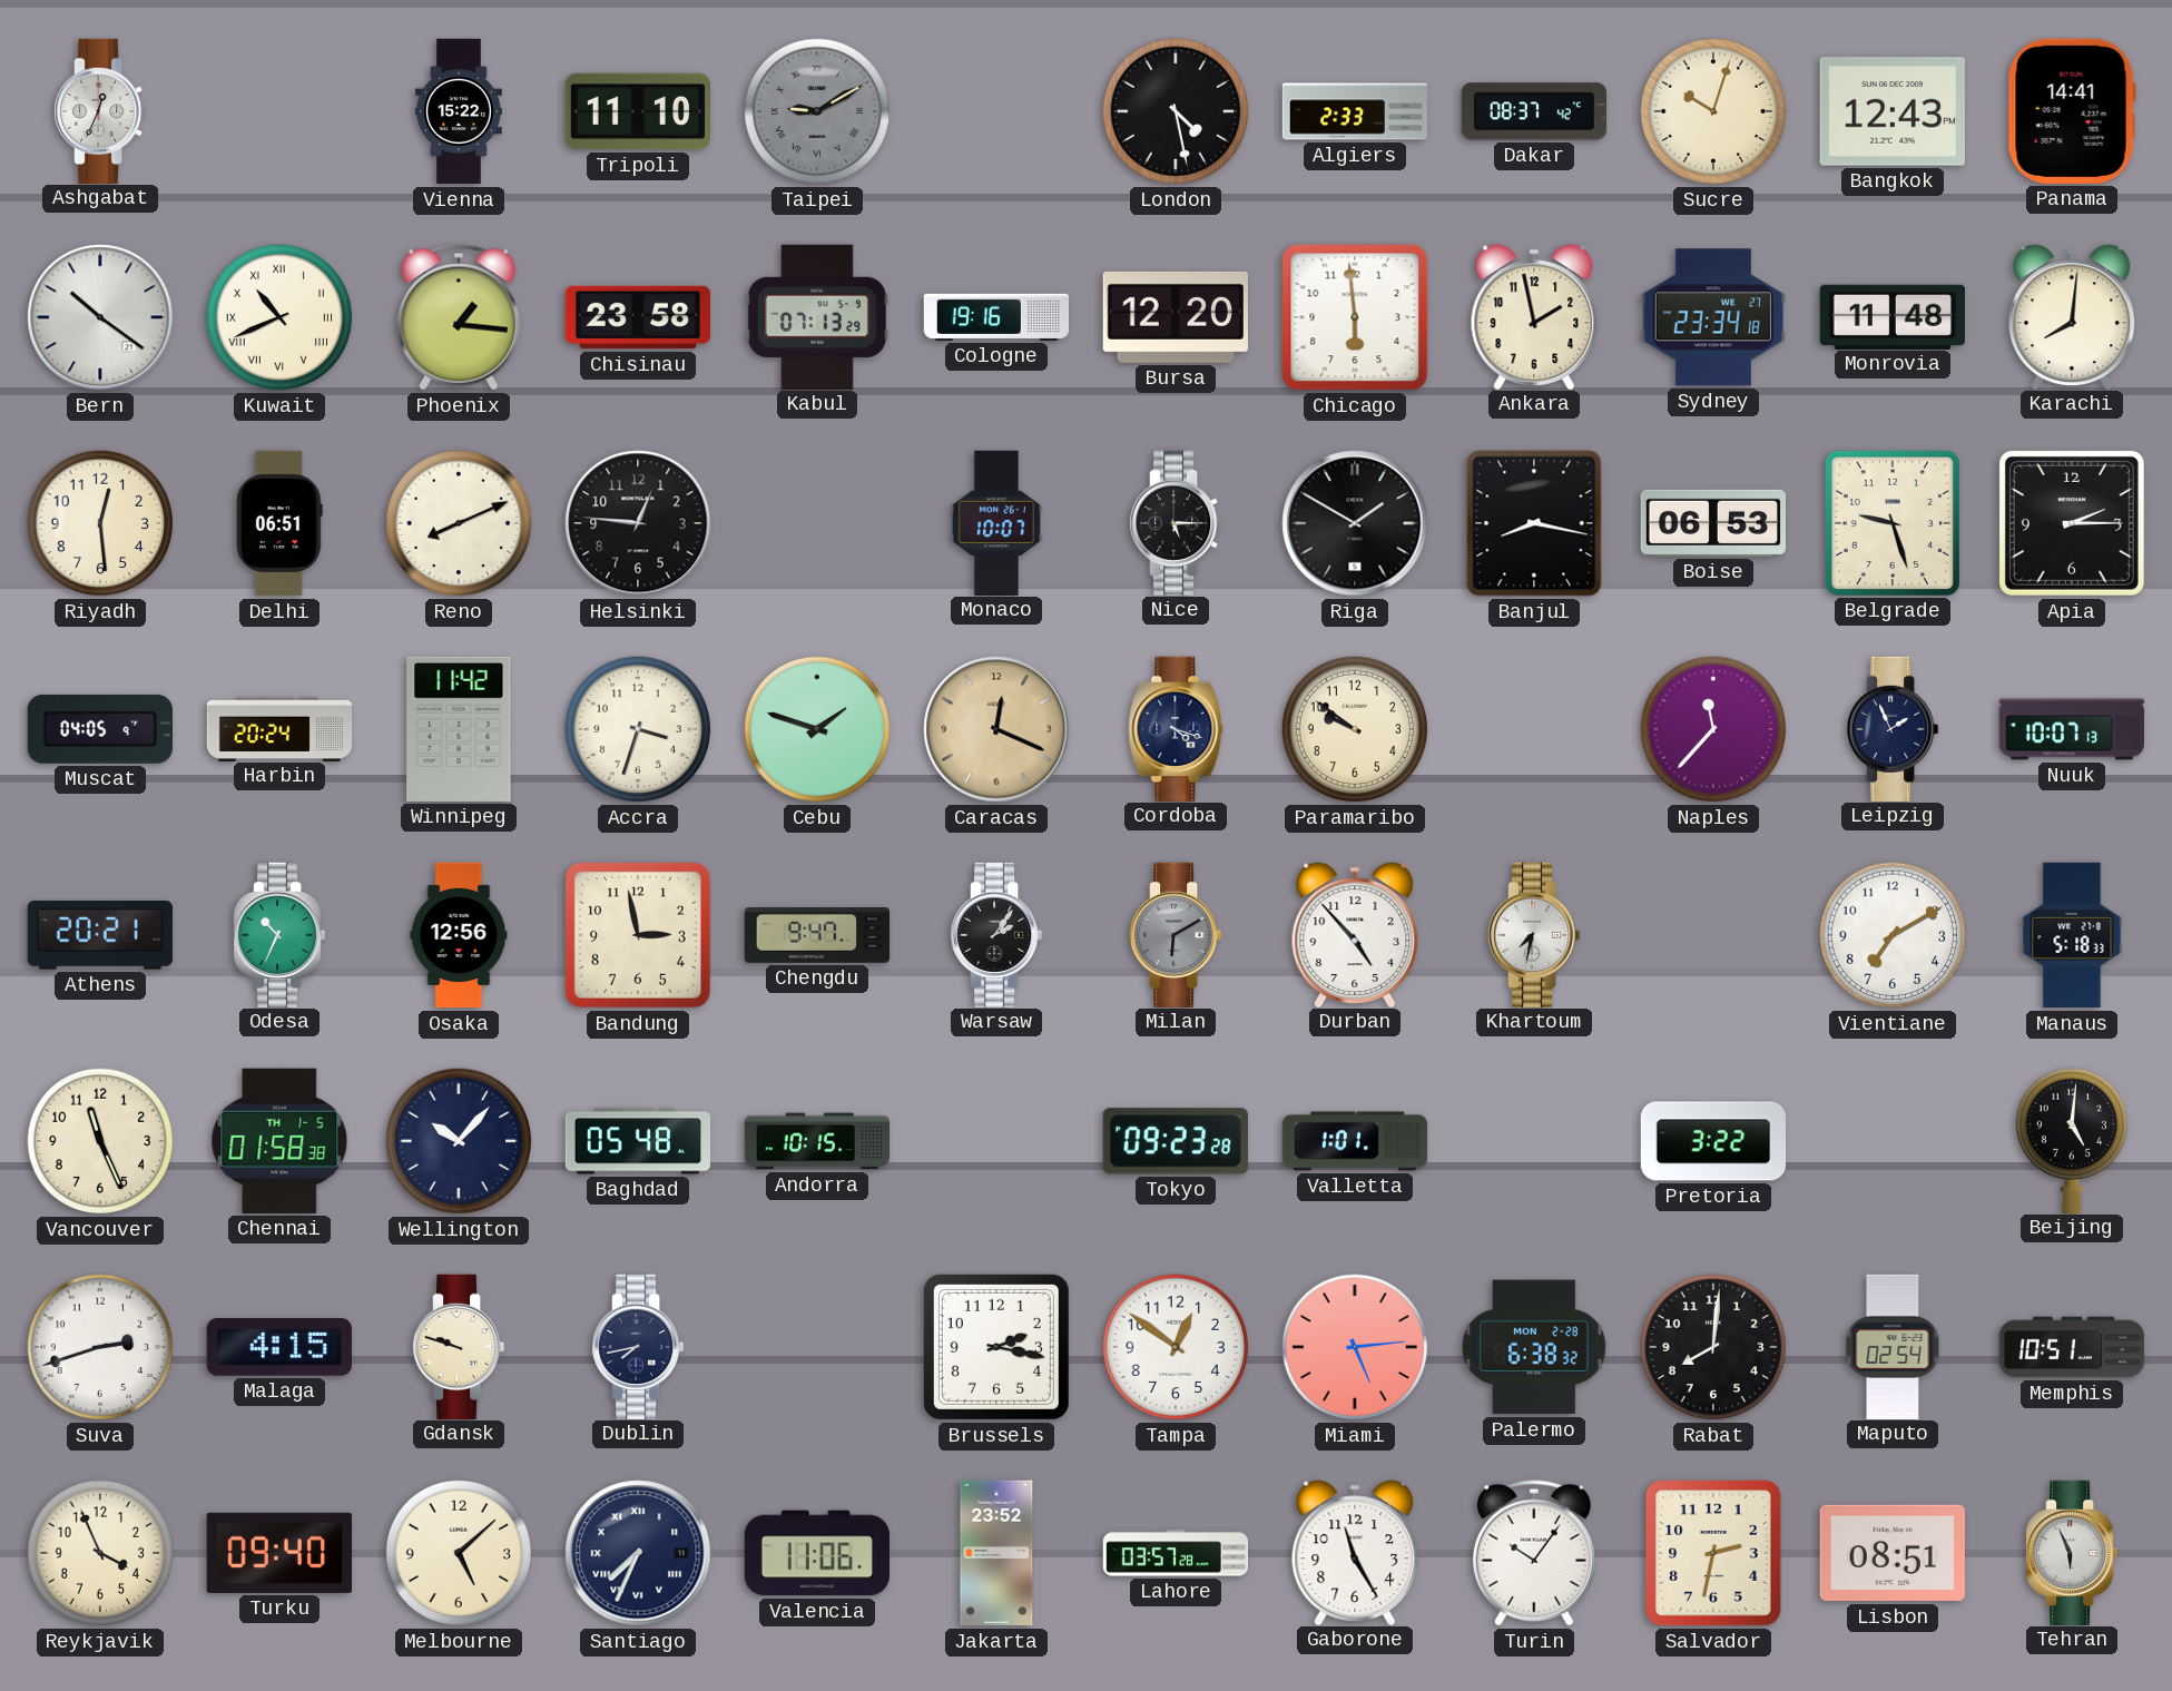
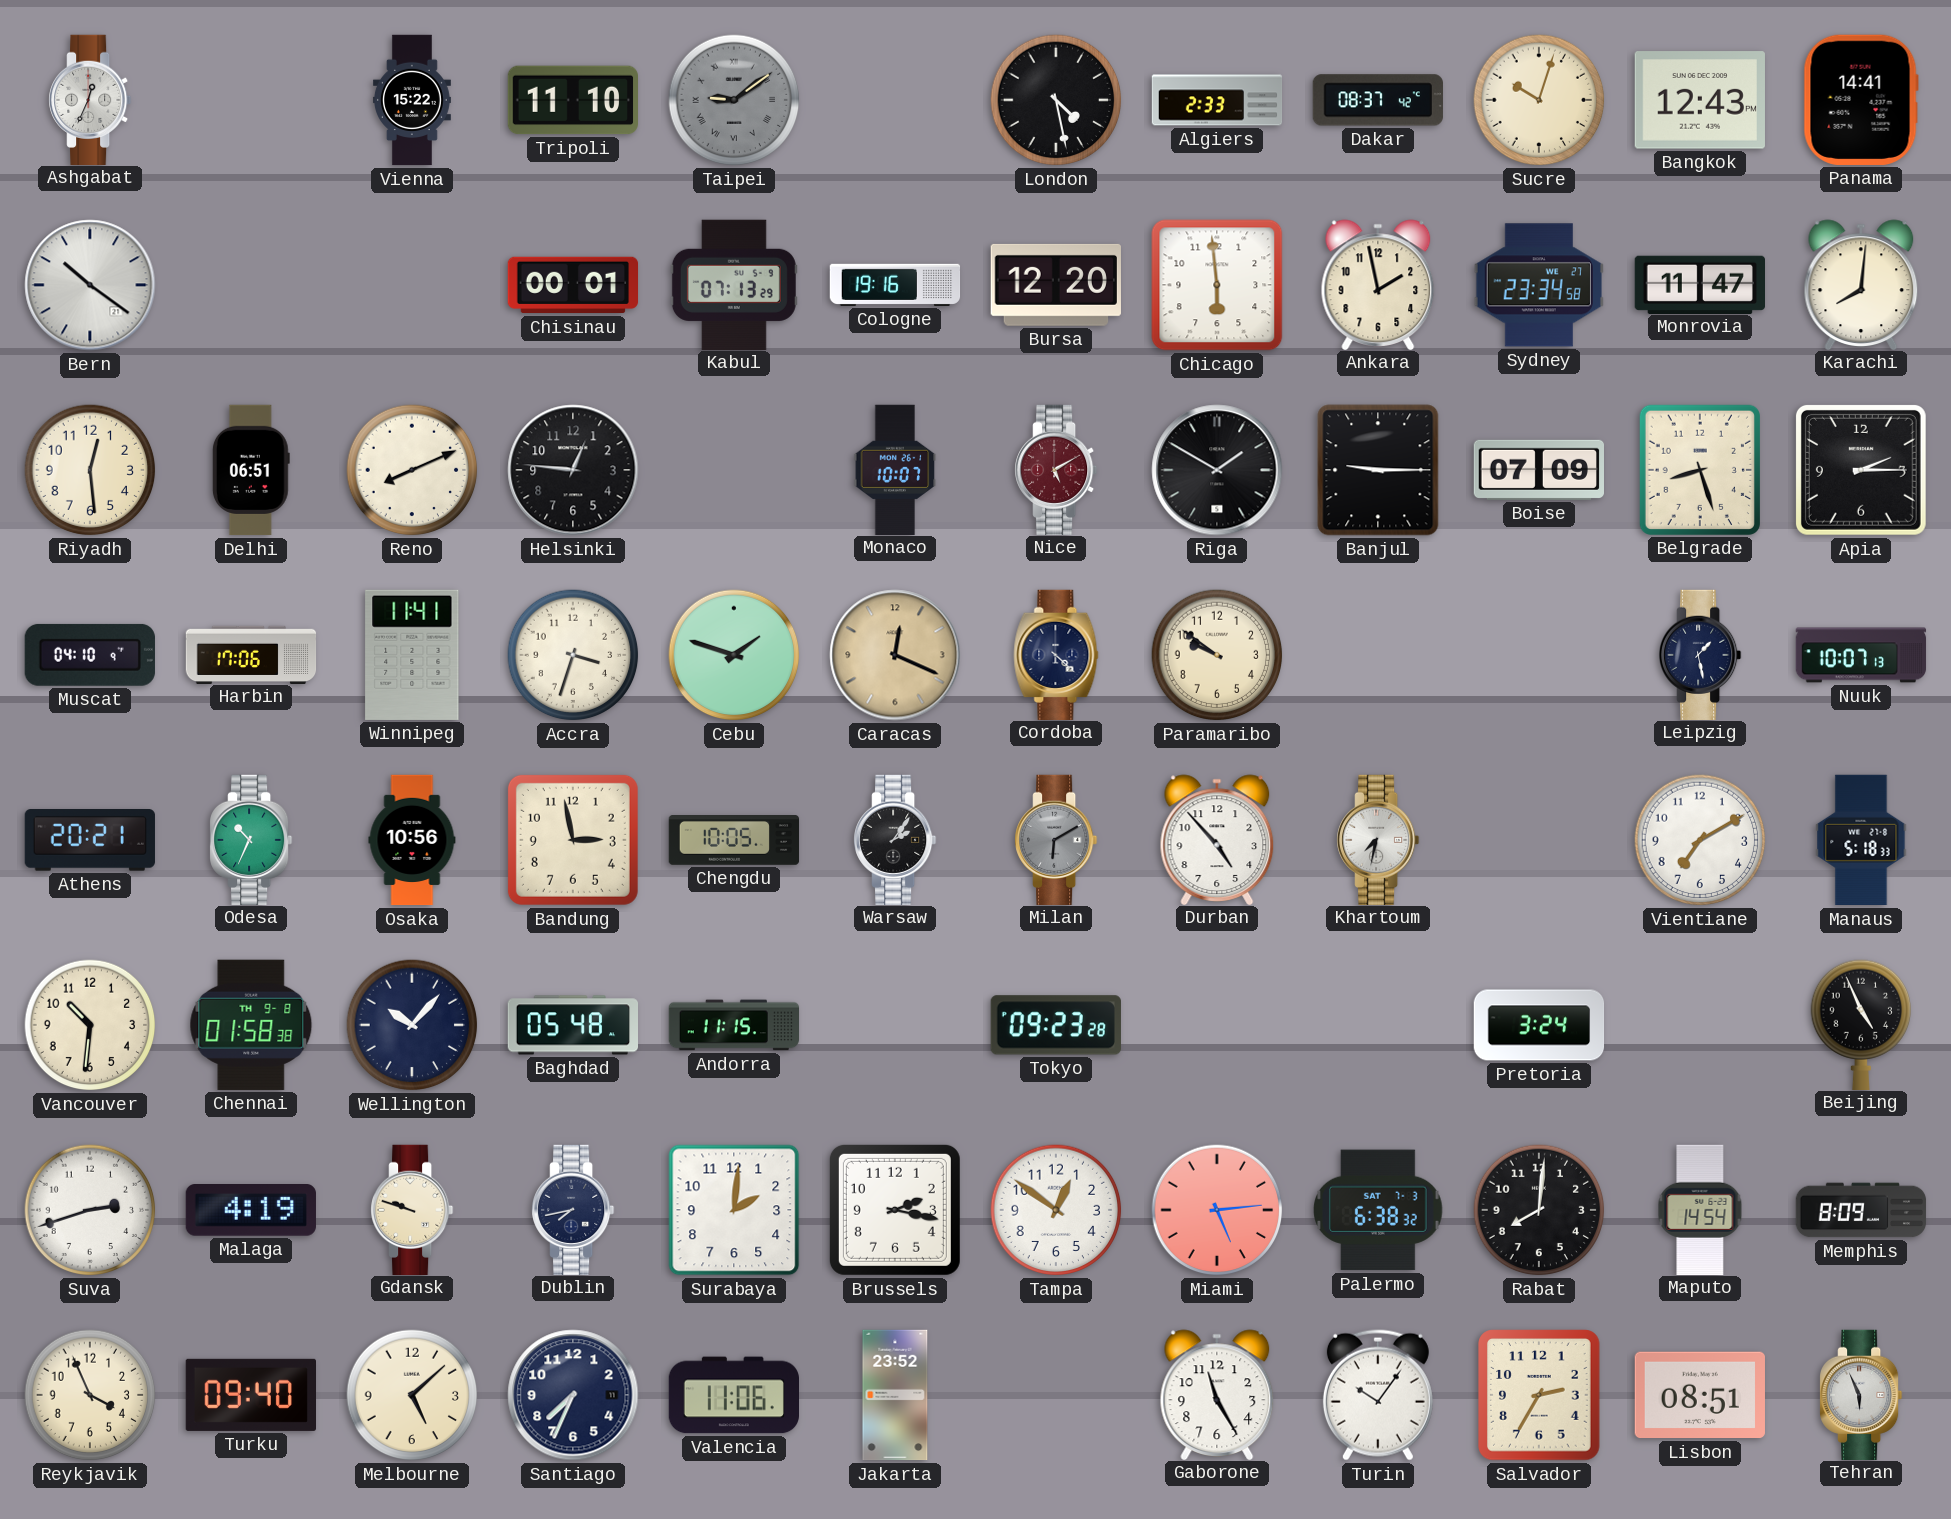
Taipei: 9:10 -> 9:09
Kuwait: 10:41 -> none
Phoenix: 1:16 -> none
Chisinau: 23:58 -> 00:01
Sydney: 23:34:18 -> 23:34:58
Monrovia: 11:48 -> 11:47
Nice: 5:15 -> 5:10
Nice dial: black -> burgundy
Banjul: 8:17 -> 9:15
Boise: 06:53 -> 07:09
Belgrade: 9:27 -> 8:27
Muscat: 04:05 -> 04:10
Harbin: 20:24 -> 17:06
Winnipeg: 11:42 -> 11:41
Cordoba: 4:18 -> 4:22
Naples: 11:37 -> none
Leipzig: 1:56 -> 1:28
Osaka: 12:56 -> 10:56
Chengdu: 9:47 -> 10:05
Vancouver: 11:26 -> 10:31
Chennai date: TH 1-5 -> TH 9-8
Andorra: 10:15 -> 11:15
Valletta: 1:01 -> none
Pretoria: 3:22 -> 3:24
Beijing: 5:01 -> 4:56
Malaga: 4:15 -> 4:19
Surabaya: none -> 2:01
Palermo date: MON 2-28 -> SAT 7-3
Maputo: 02:54 -> 14:54
Memphis: 10:51 -> 8:09
Santiago numerals: Roman -> Arabic
Lahore: 03:57 -> none
Salvador: 2:32 -> 2:35
